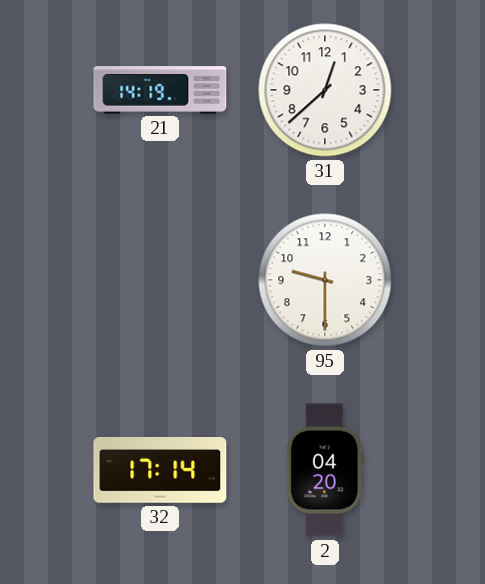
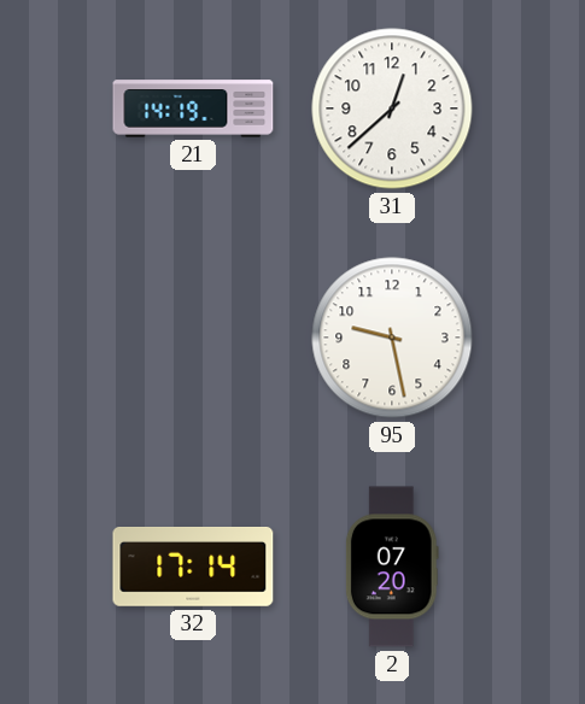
95: 9:30 -> 9:28
2: 04:20 -> 07:20
